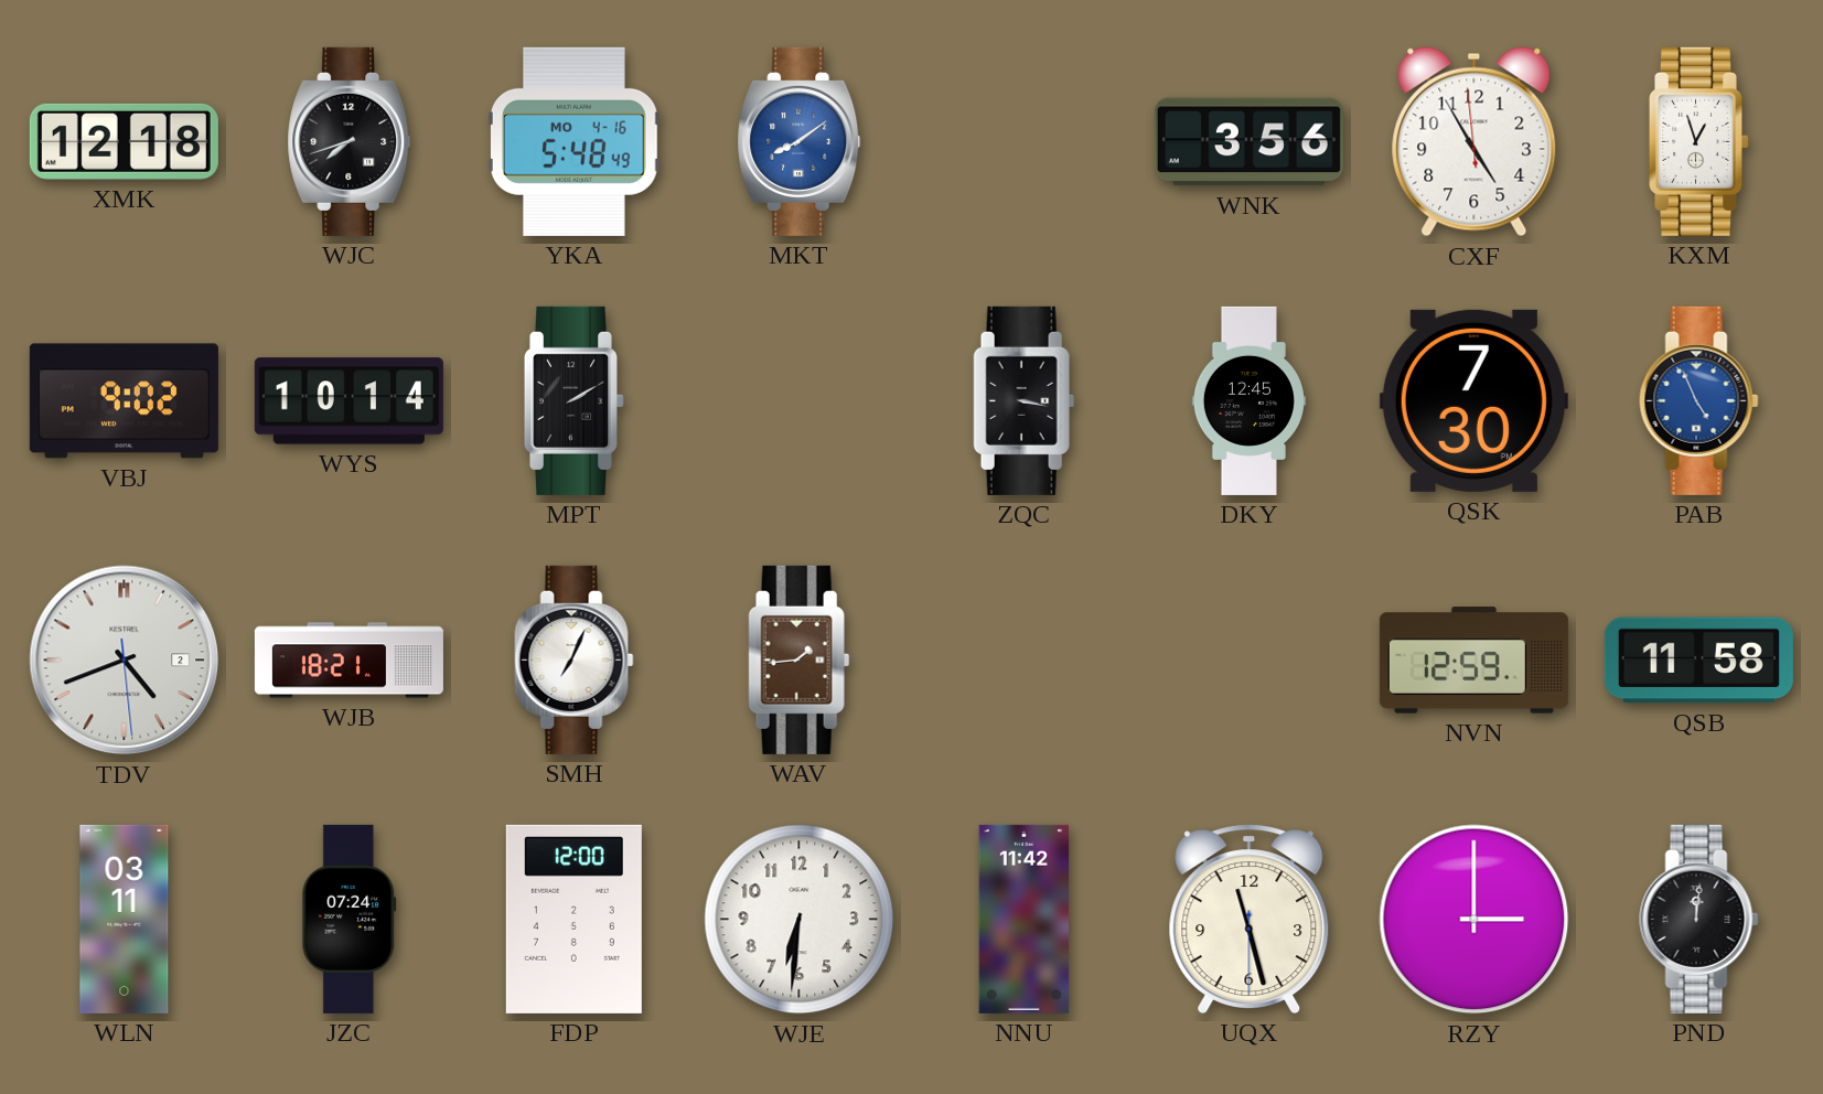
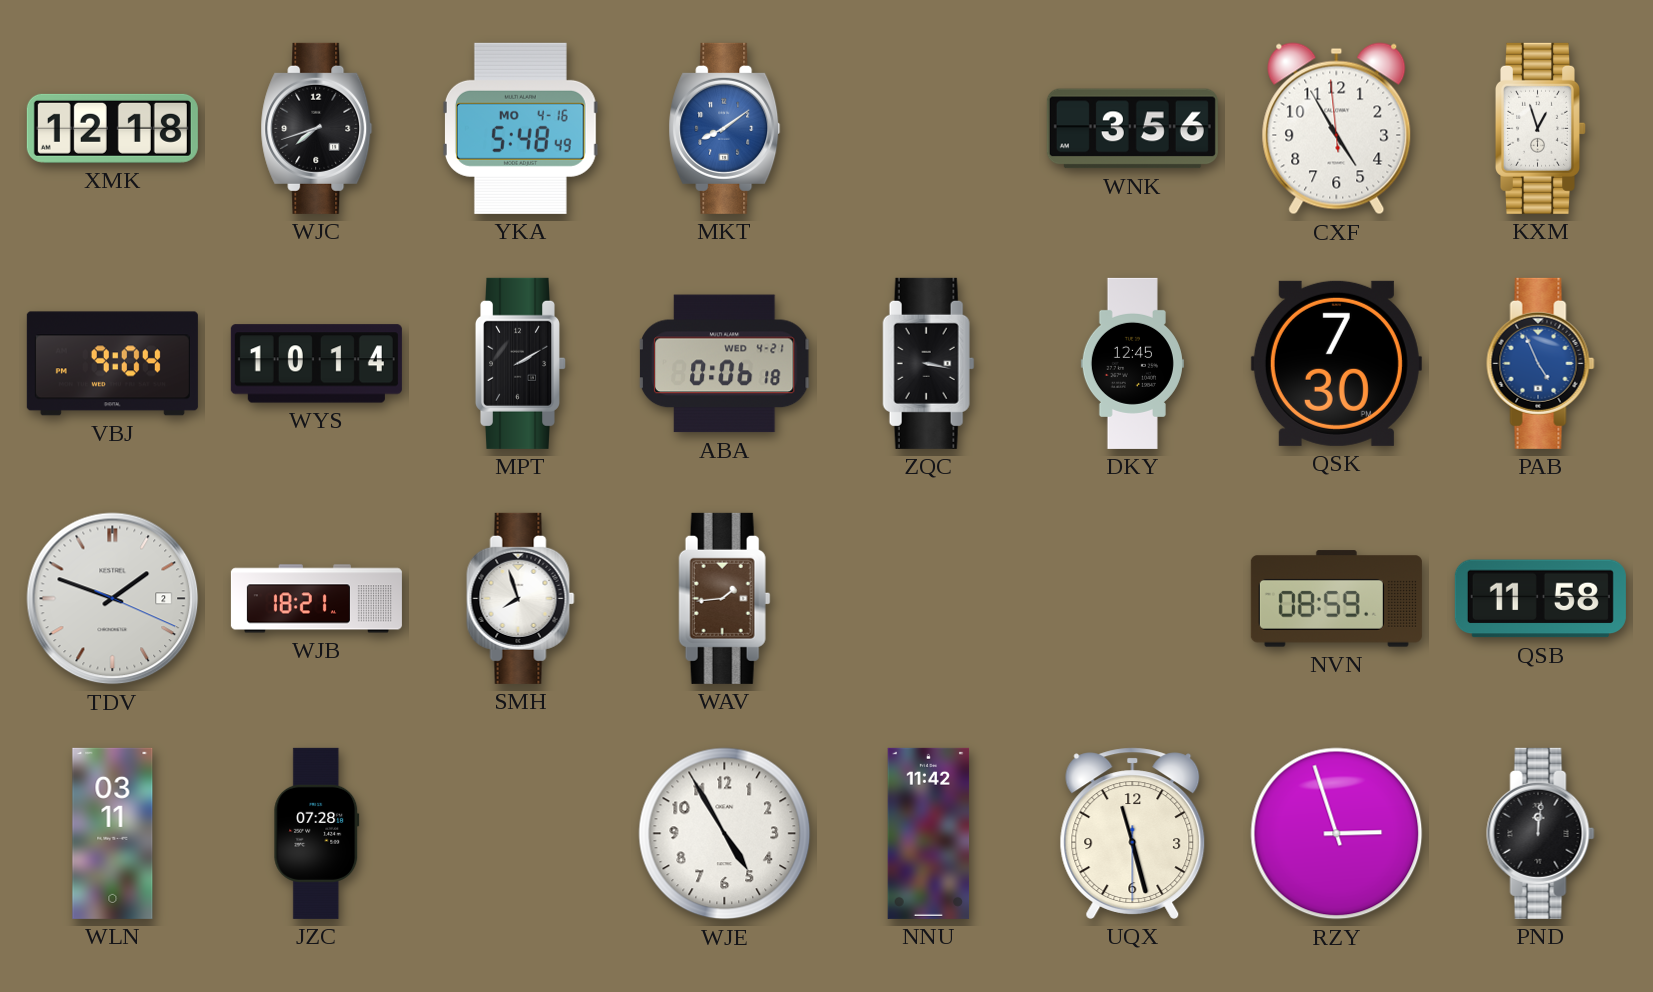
VBJ: 9:02 -> 9:04
ABA: none -> 0:06
TDV: 4:41 -> 1:48
SMH: 7:04 -> 7:57
NVN: 12:59 -> 08:59
JZC: 07:24 -> 07:28
FDP: 12:00 -> none
WJE: 6:31 -> 4:55
RZY: 3:00 -> 2:57
